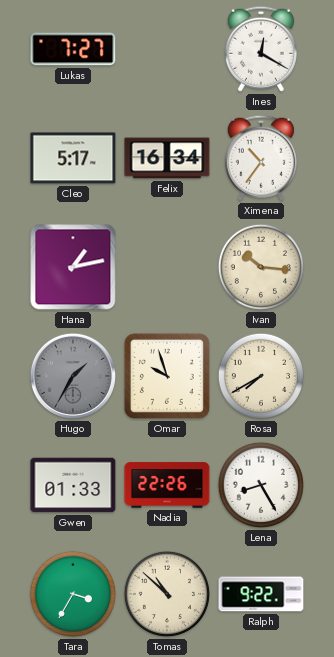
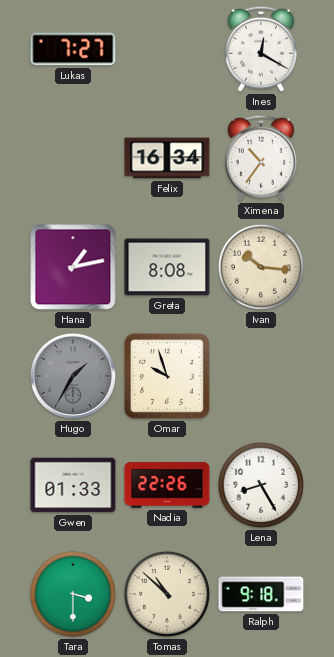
Cleo: 5:17 -> none
Greta: none -> 8:08
Rosa: 7:40 -> none
Tara: 3:35 -> 3:30
Ralph: 9:22 -> 9:18
